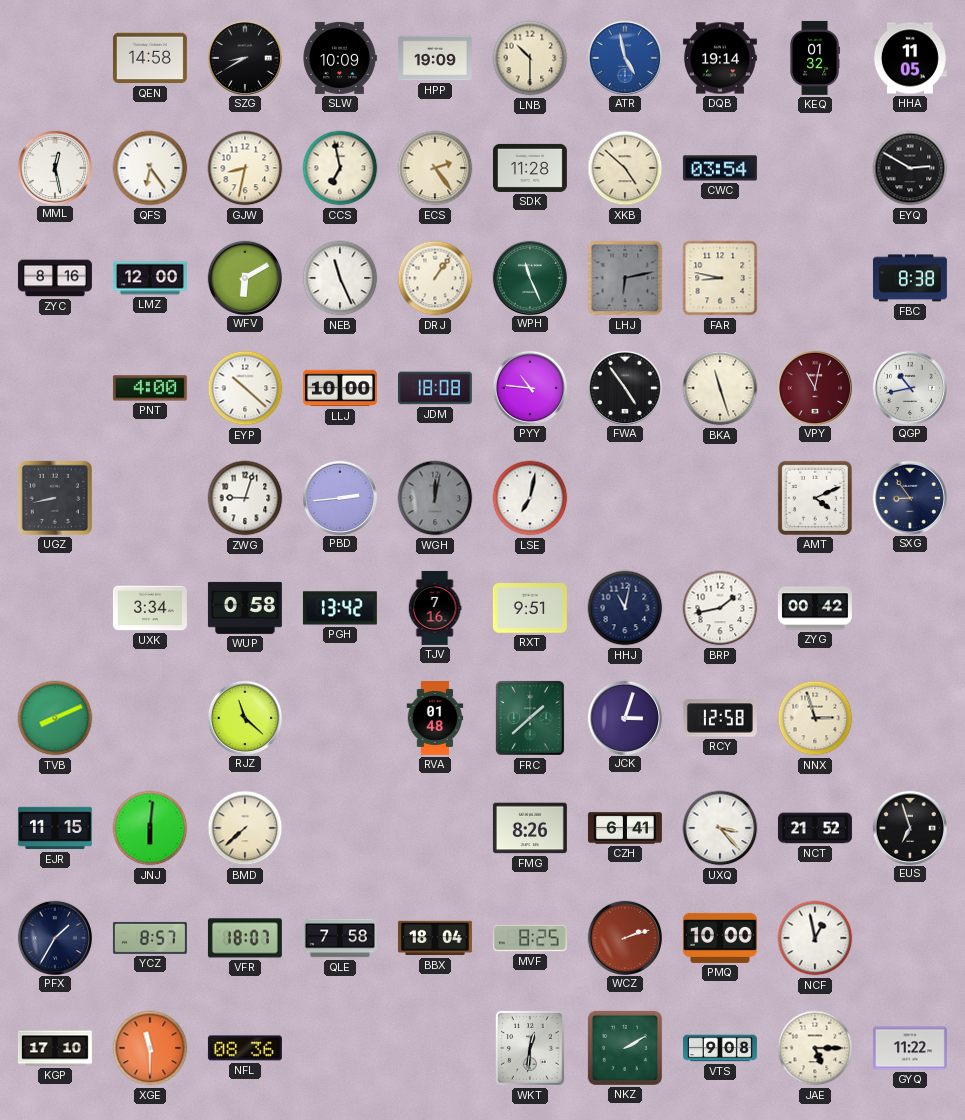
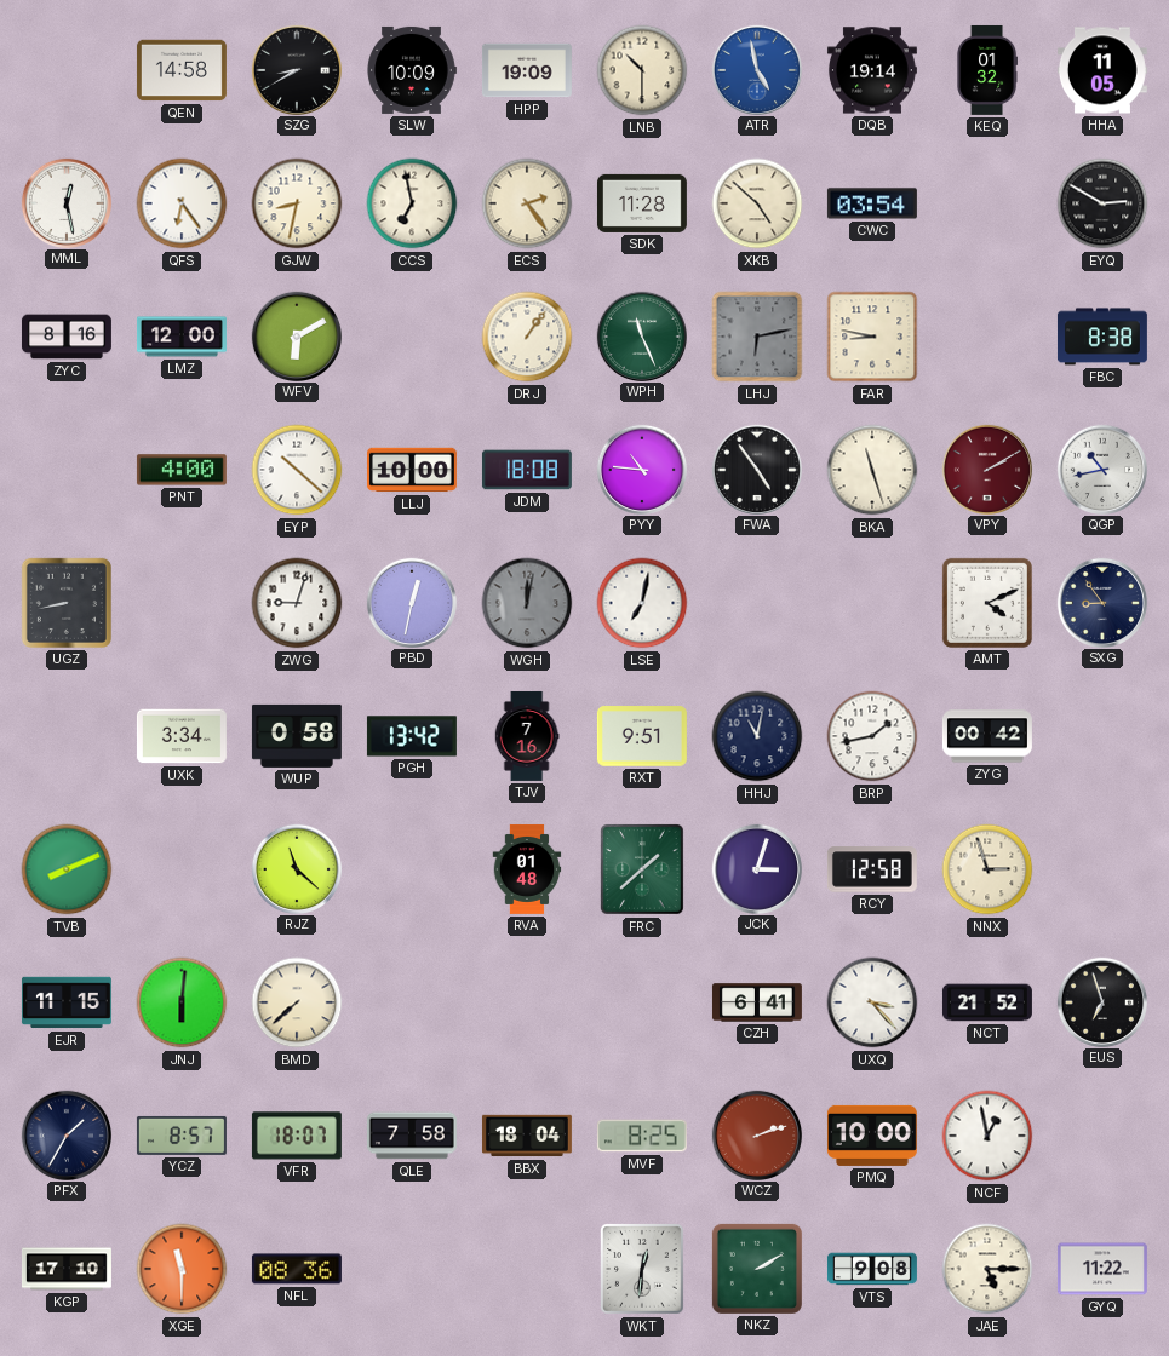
NEB: 11:26 -> none
VPY: 11:02 -> 2:10
PBD: 2:44 -> 12:32
FMG: 8:26 -> none
